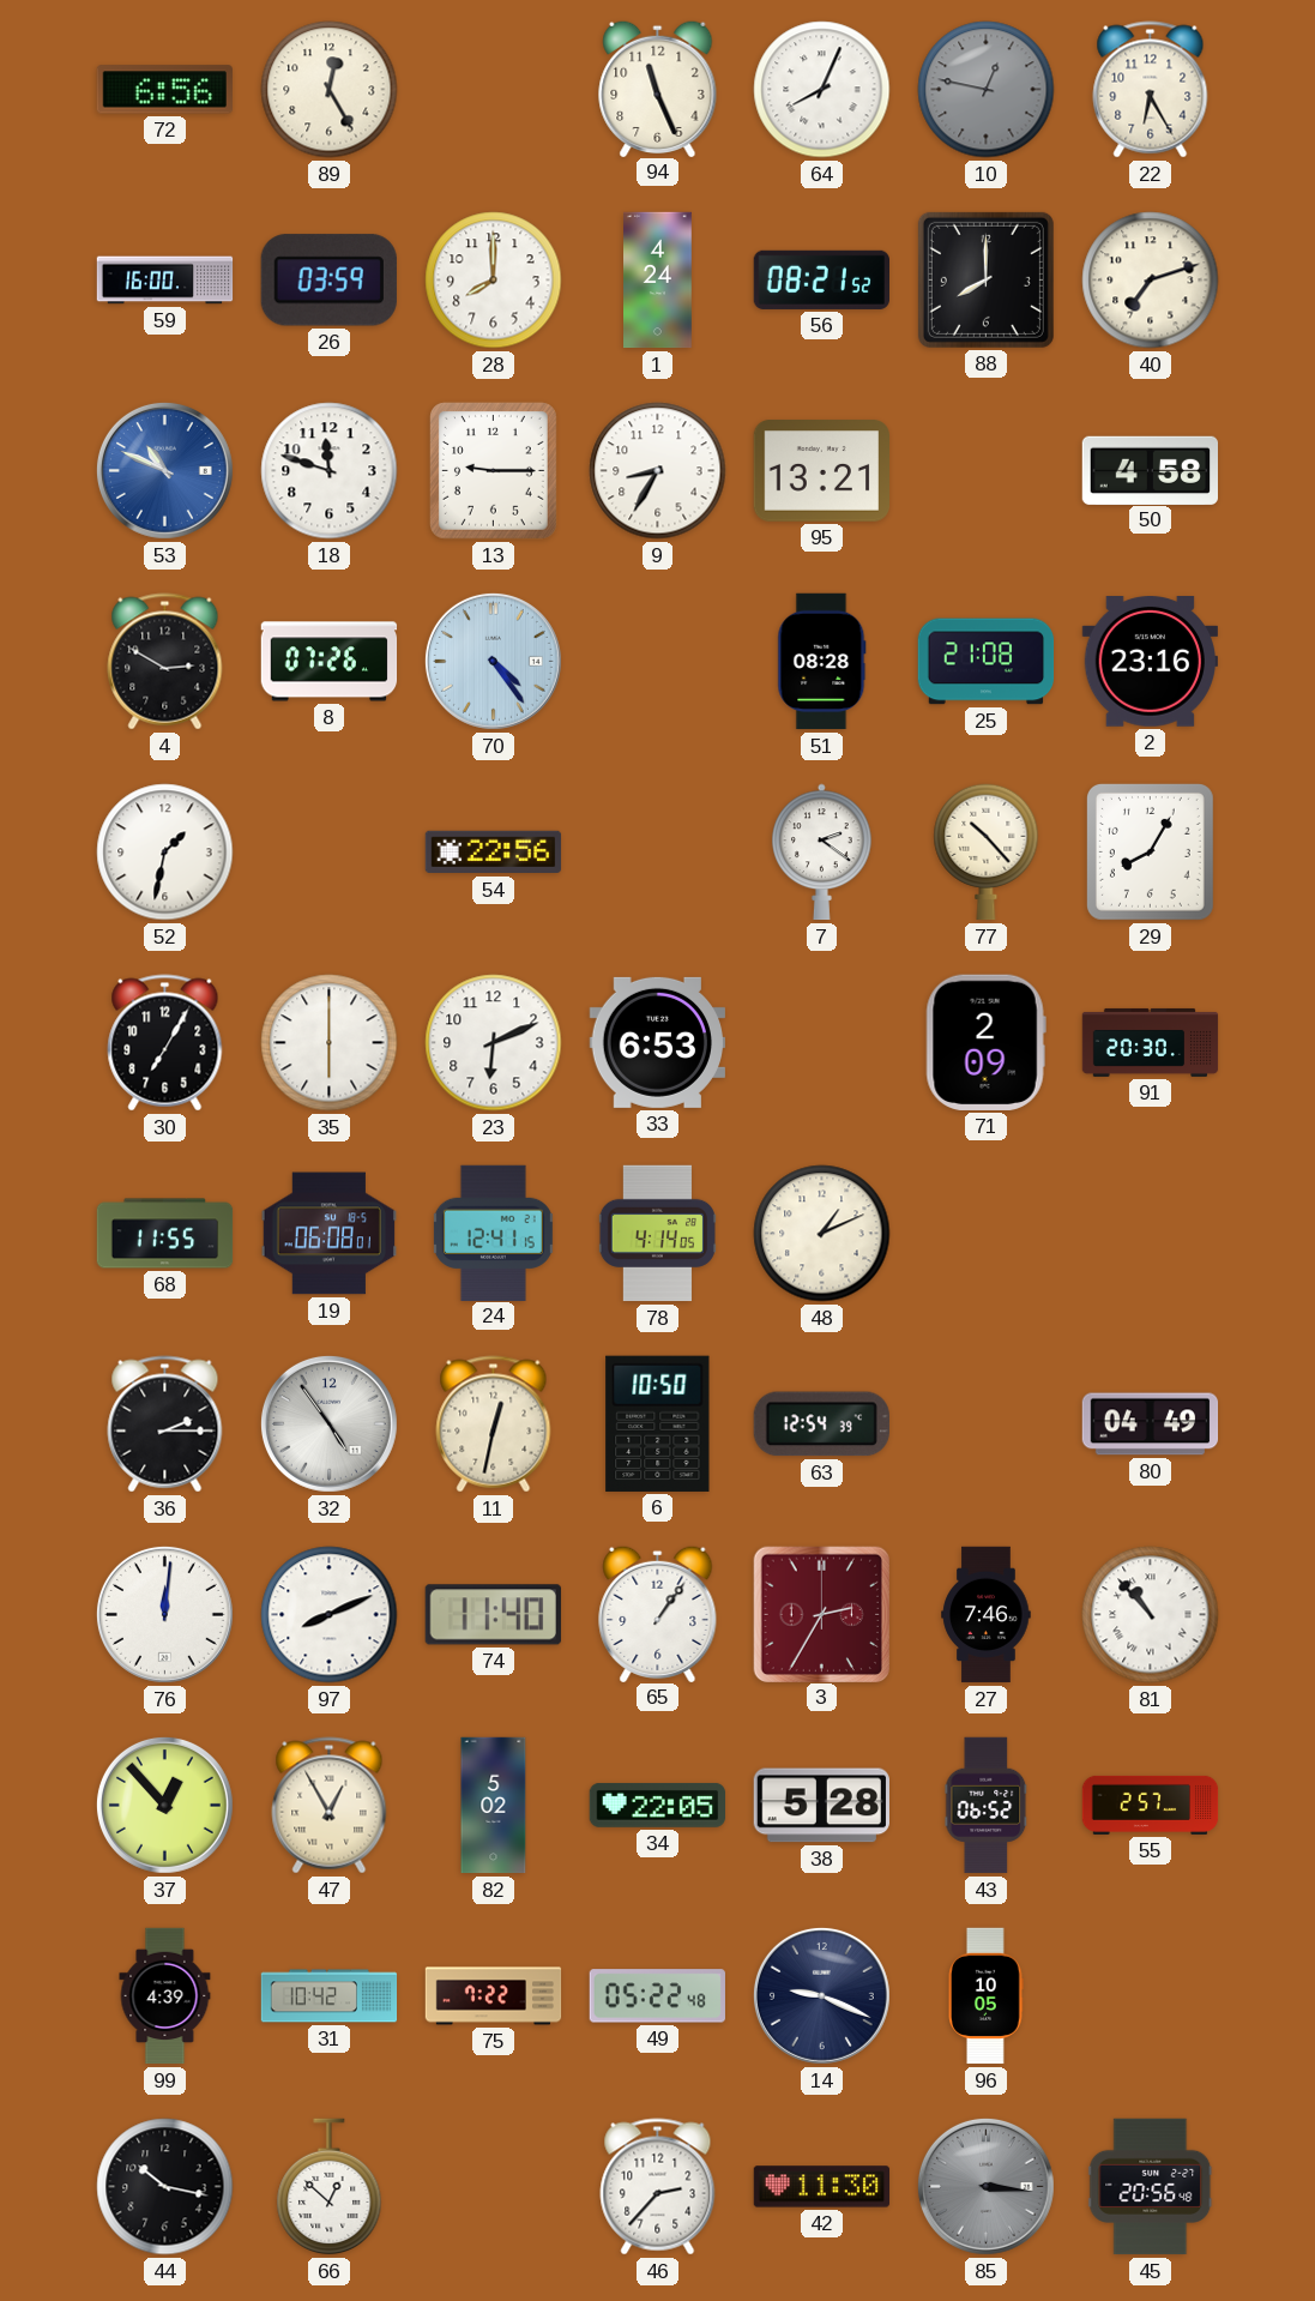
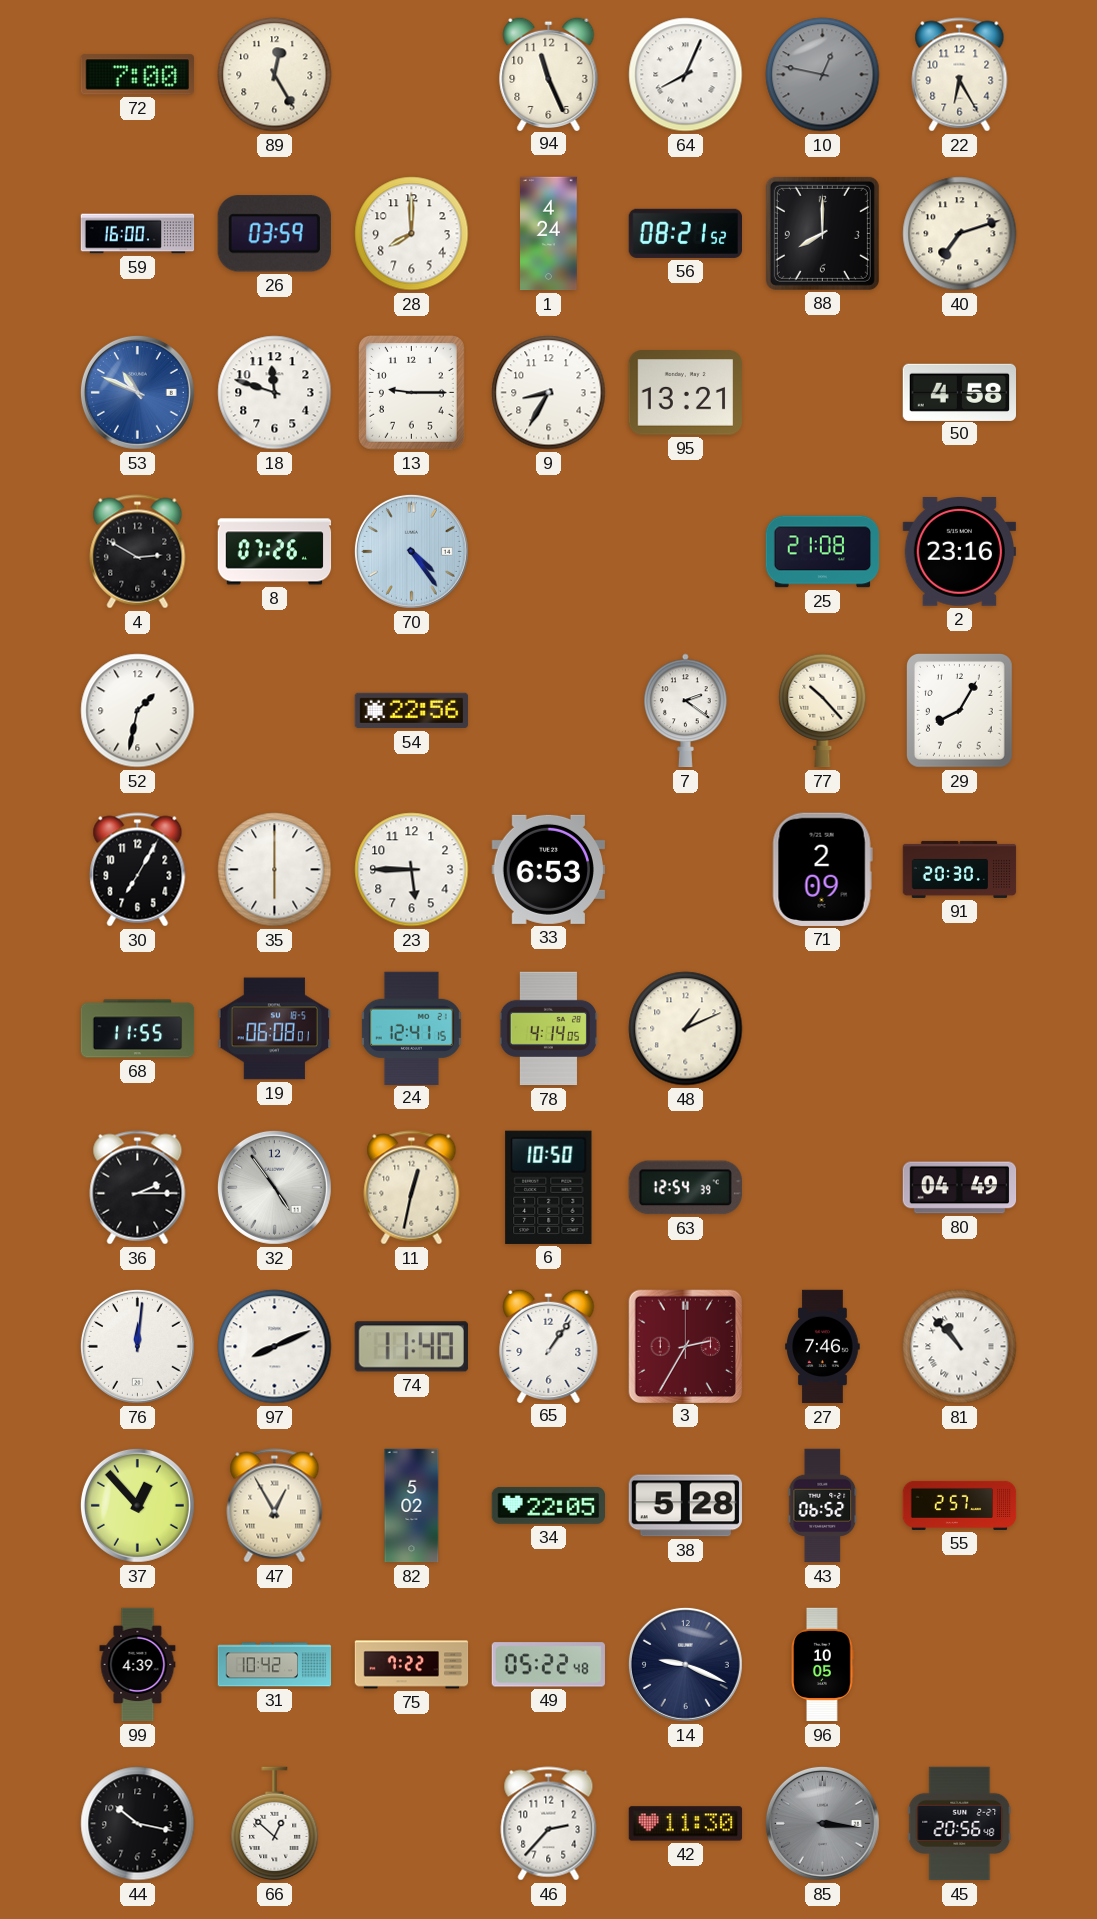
72: 6:56 -> 7:00
51: 08:28 -> none
23: 6:11 -> 5:45
